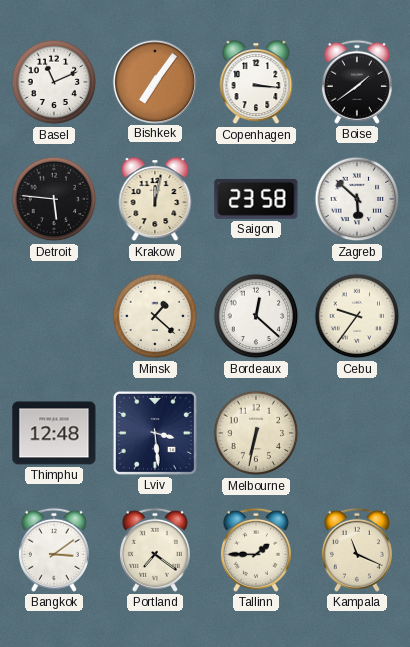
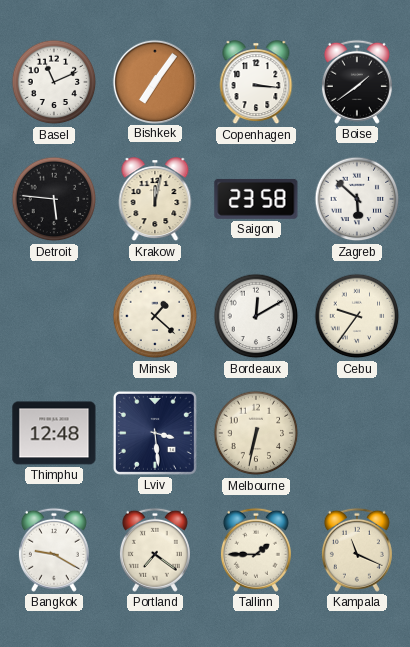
Bordeaux: 12:22 -> 12:10
Bangkok: 3:09 -> 9:20
